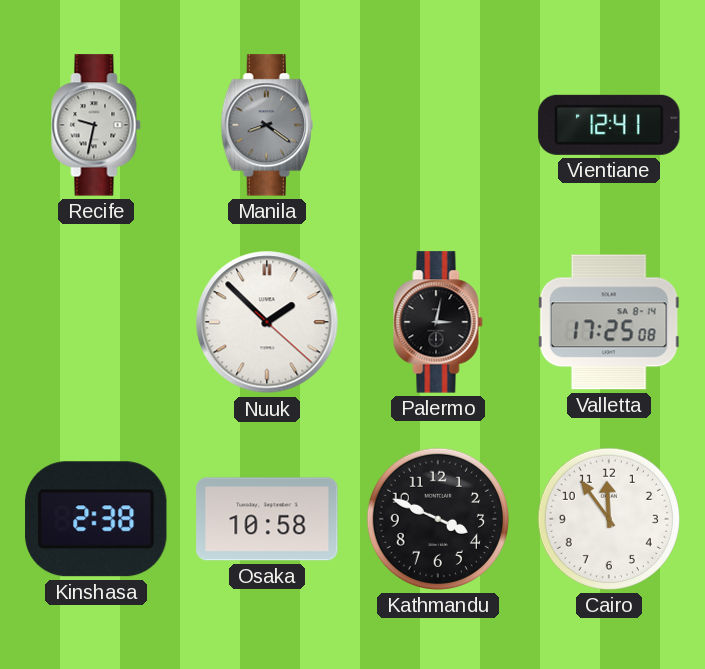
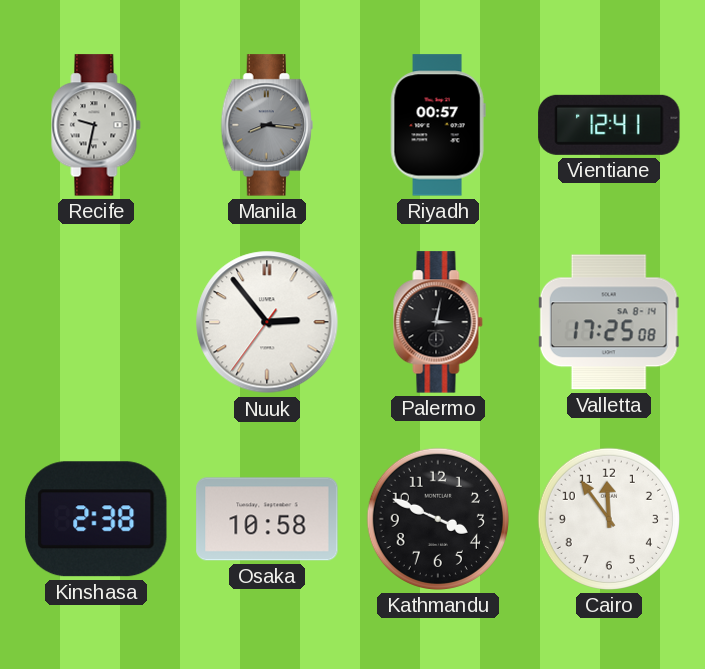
Manila: 8:21 -> 8:16
Riyadh: none -> 00:57
Nuuk: 1:52 -> 2:53
